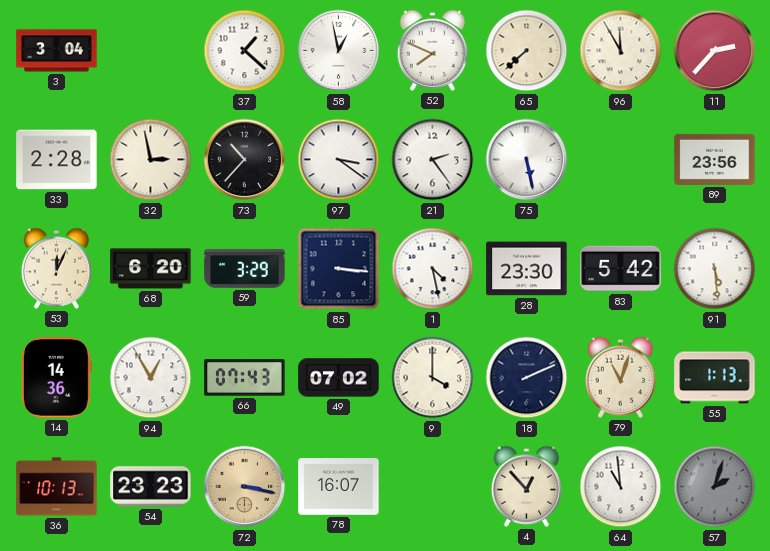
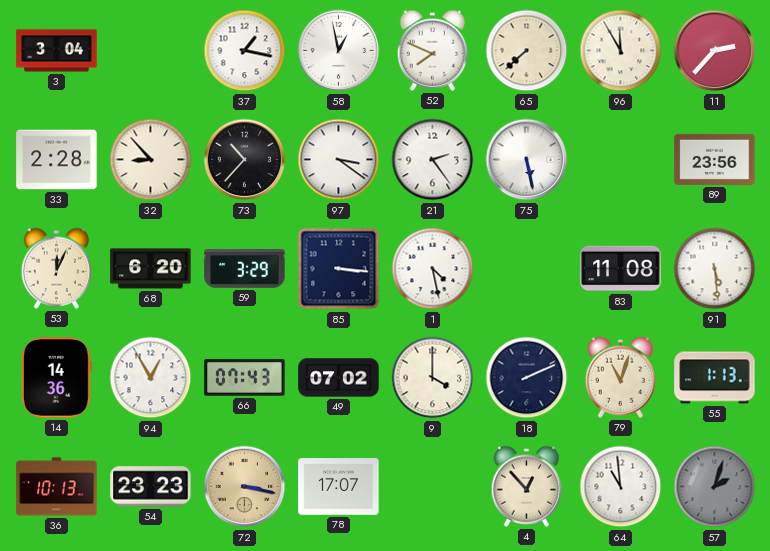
37: 1:22 -> 1:17
32: 2:58 -> 8:53
28: 23:30 -> none
83: 5:42 -> 11:08
78: 16:07 -> 17:07
